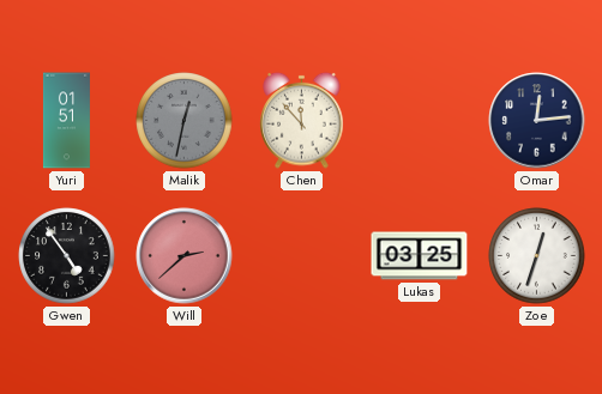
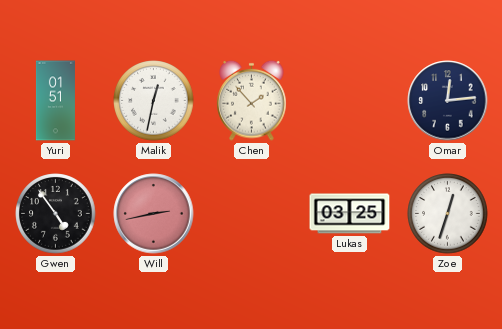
Malik dial: grey -> white
Chen: 11:53 -> 1:53
Will: 2:38 -> 2:43
